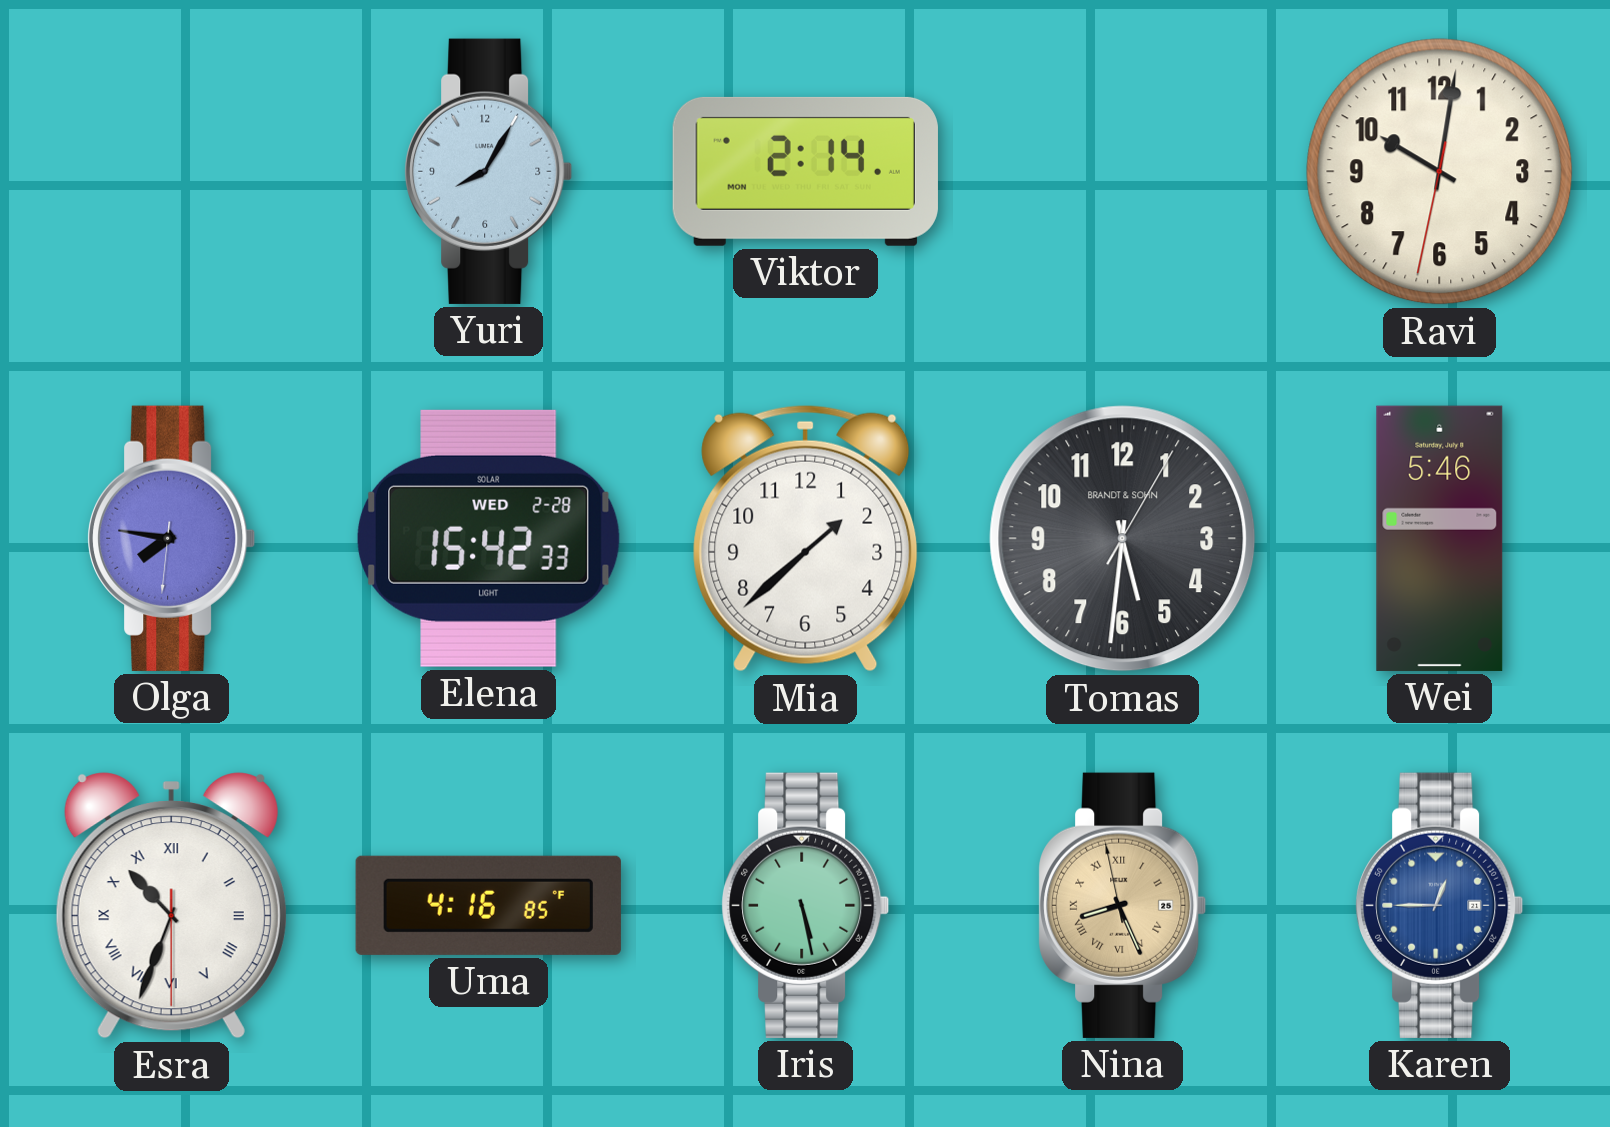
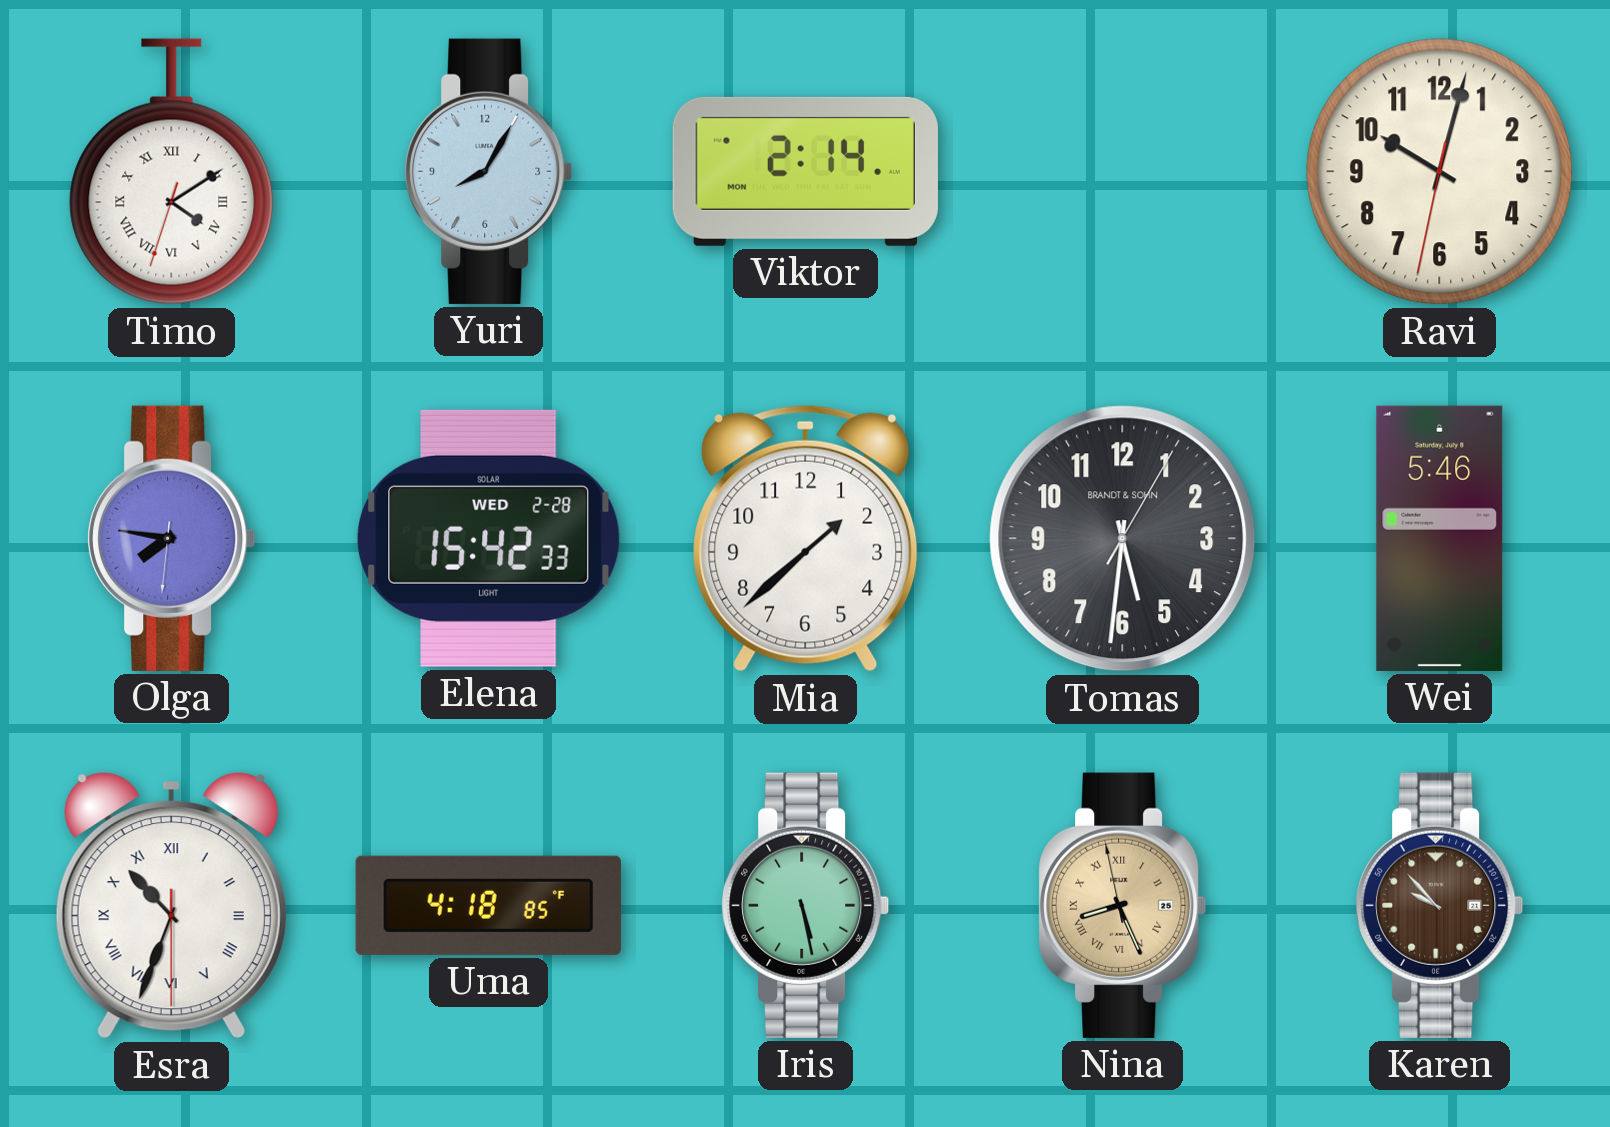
Timo: none -> 4:09
Ravi: 10:01 -> 10:02
Uma: 4:16 -> 4:18
Karen: 12:45 -> 9:53
Karen dial: blue -> brown
